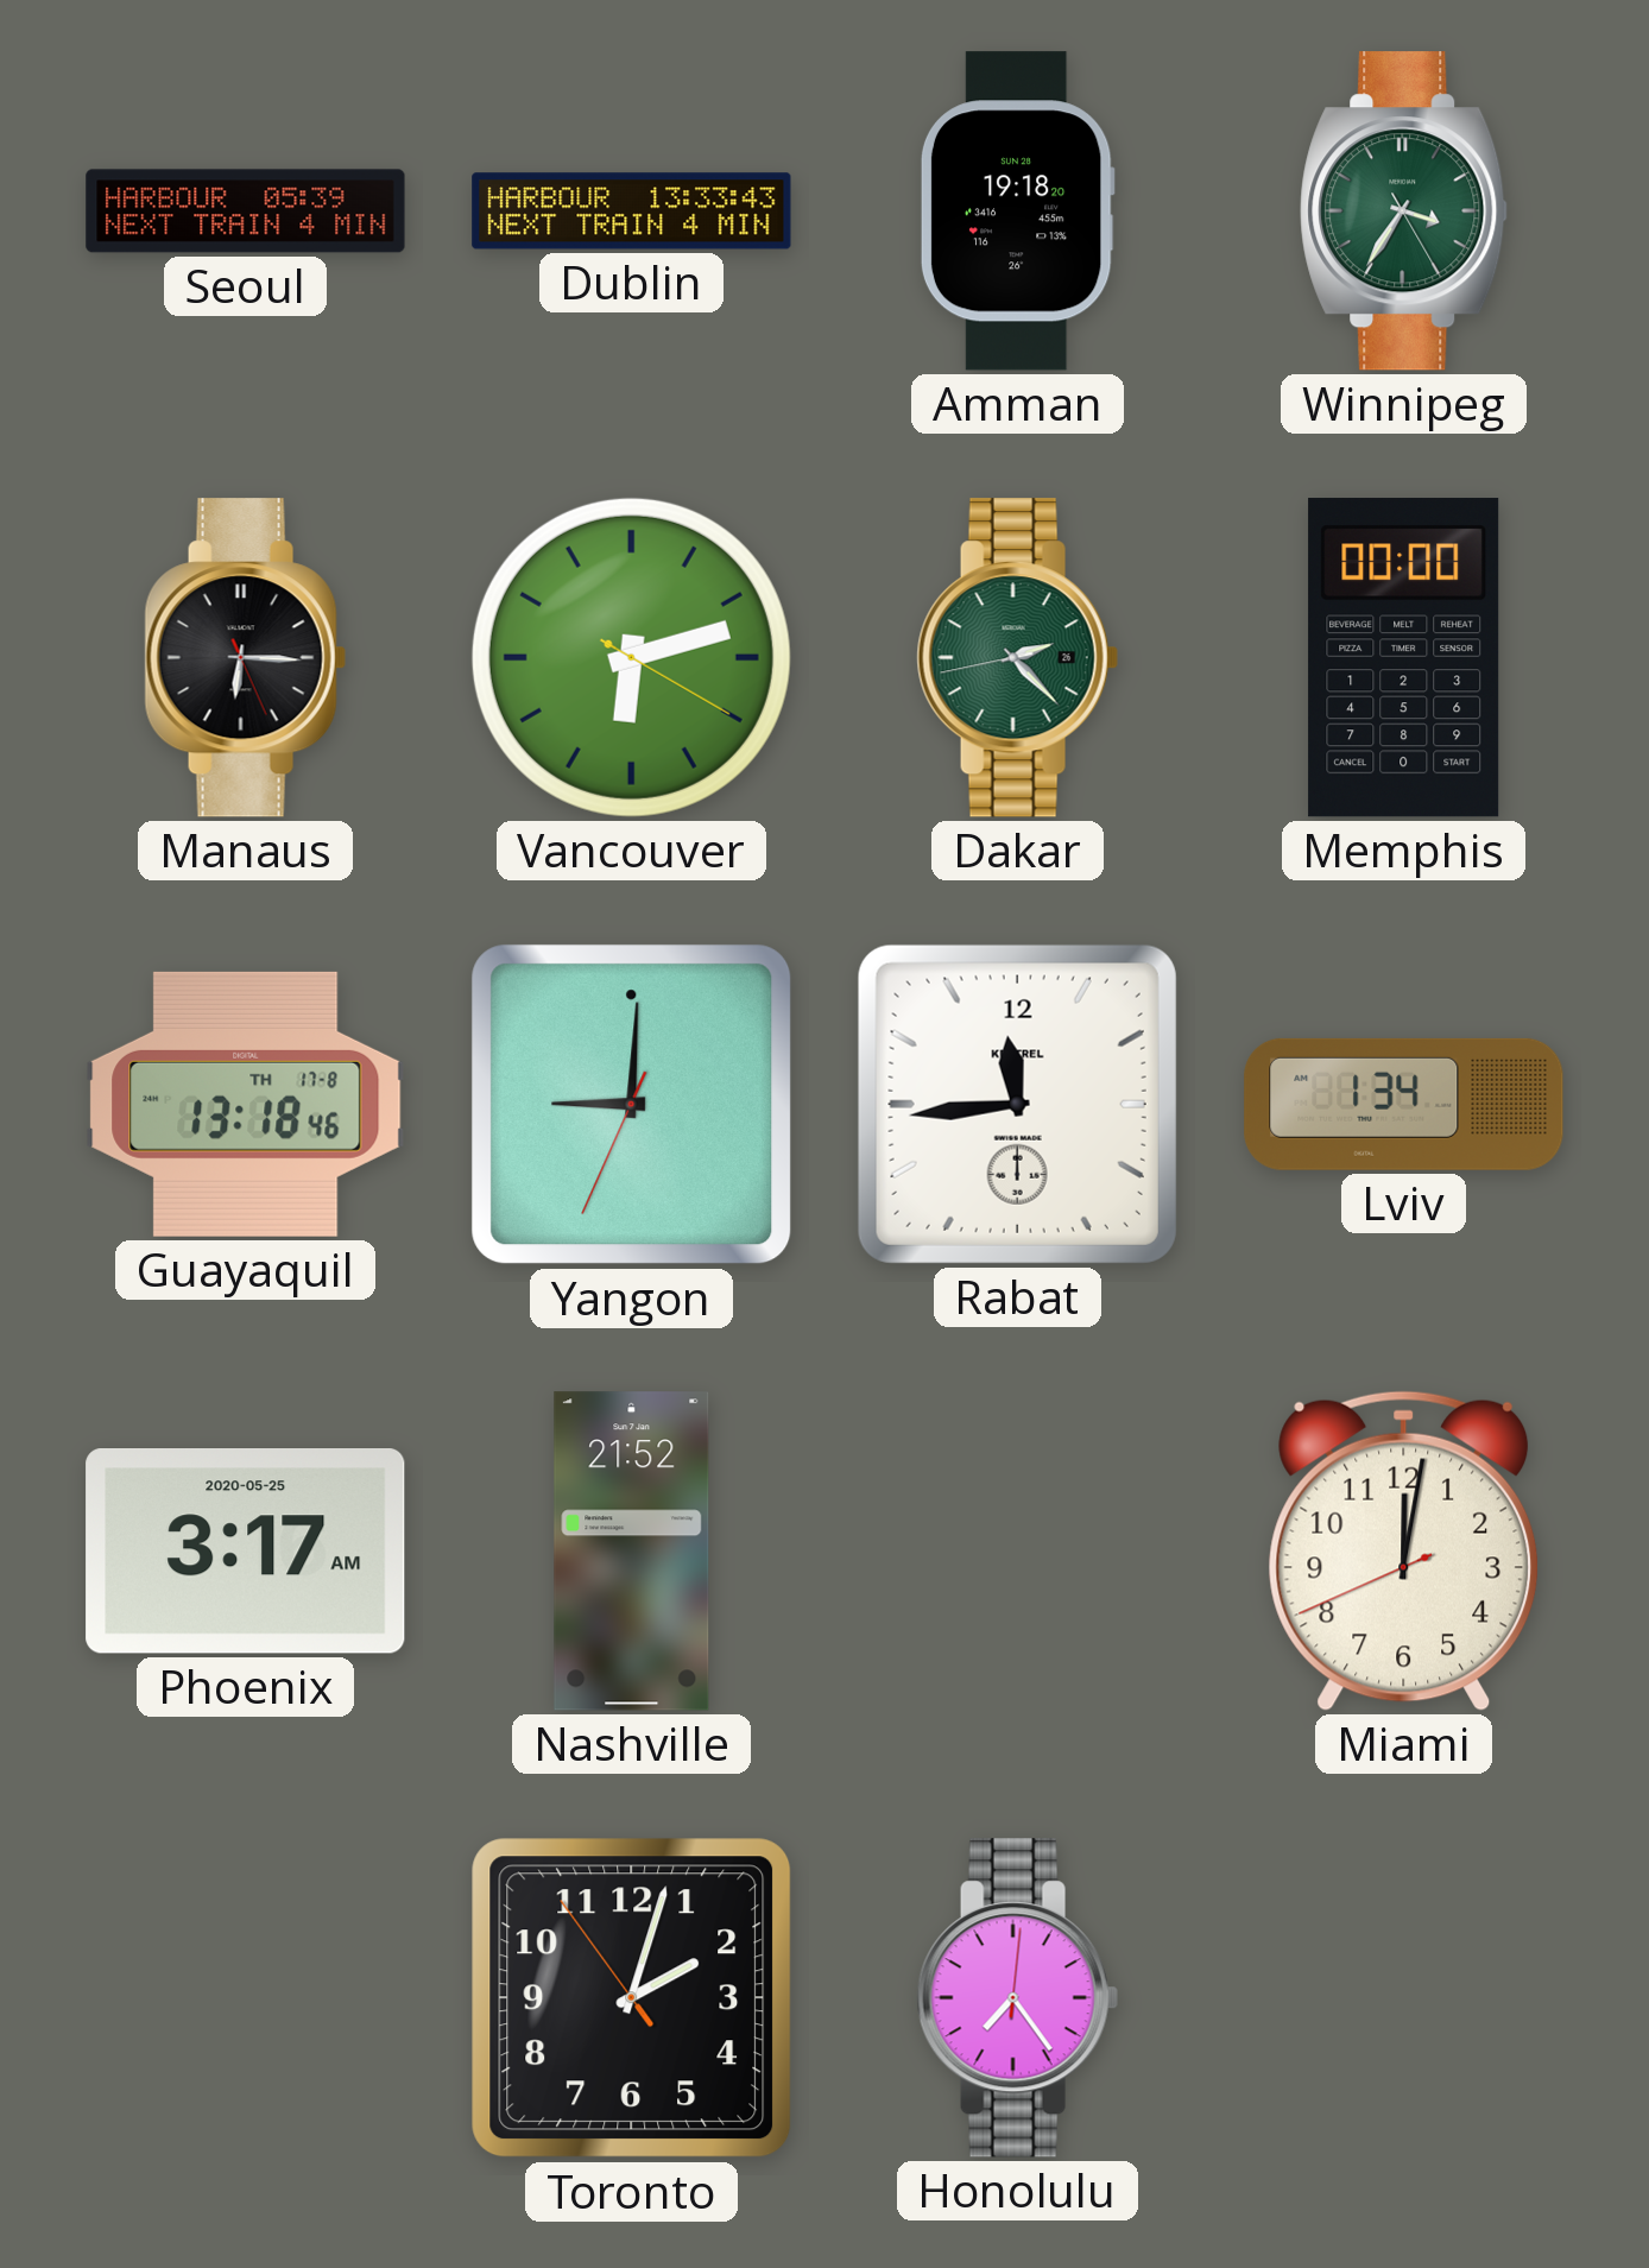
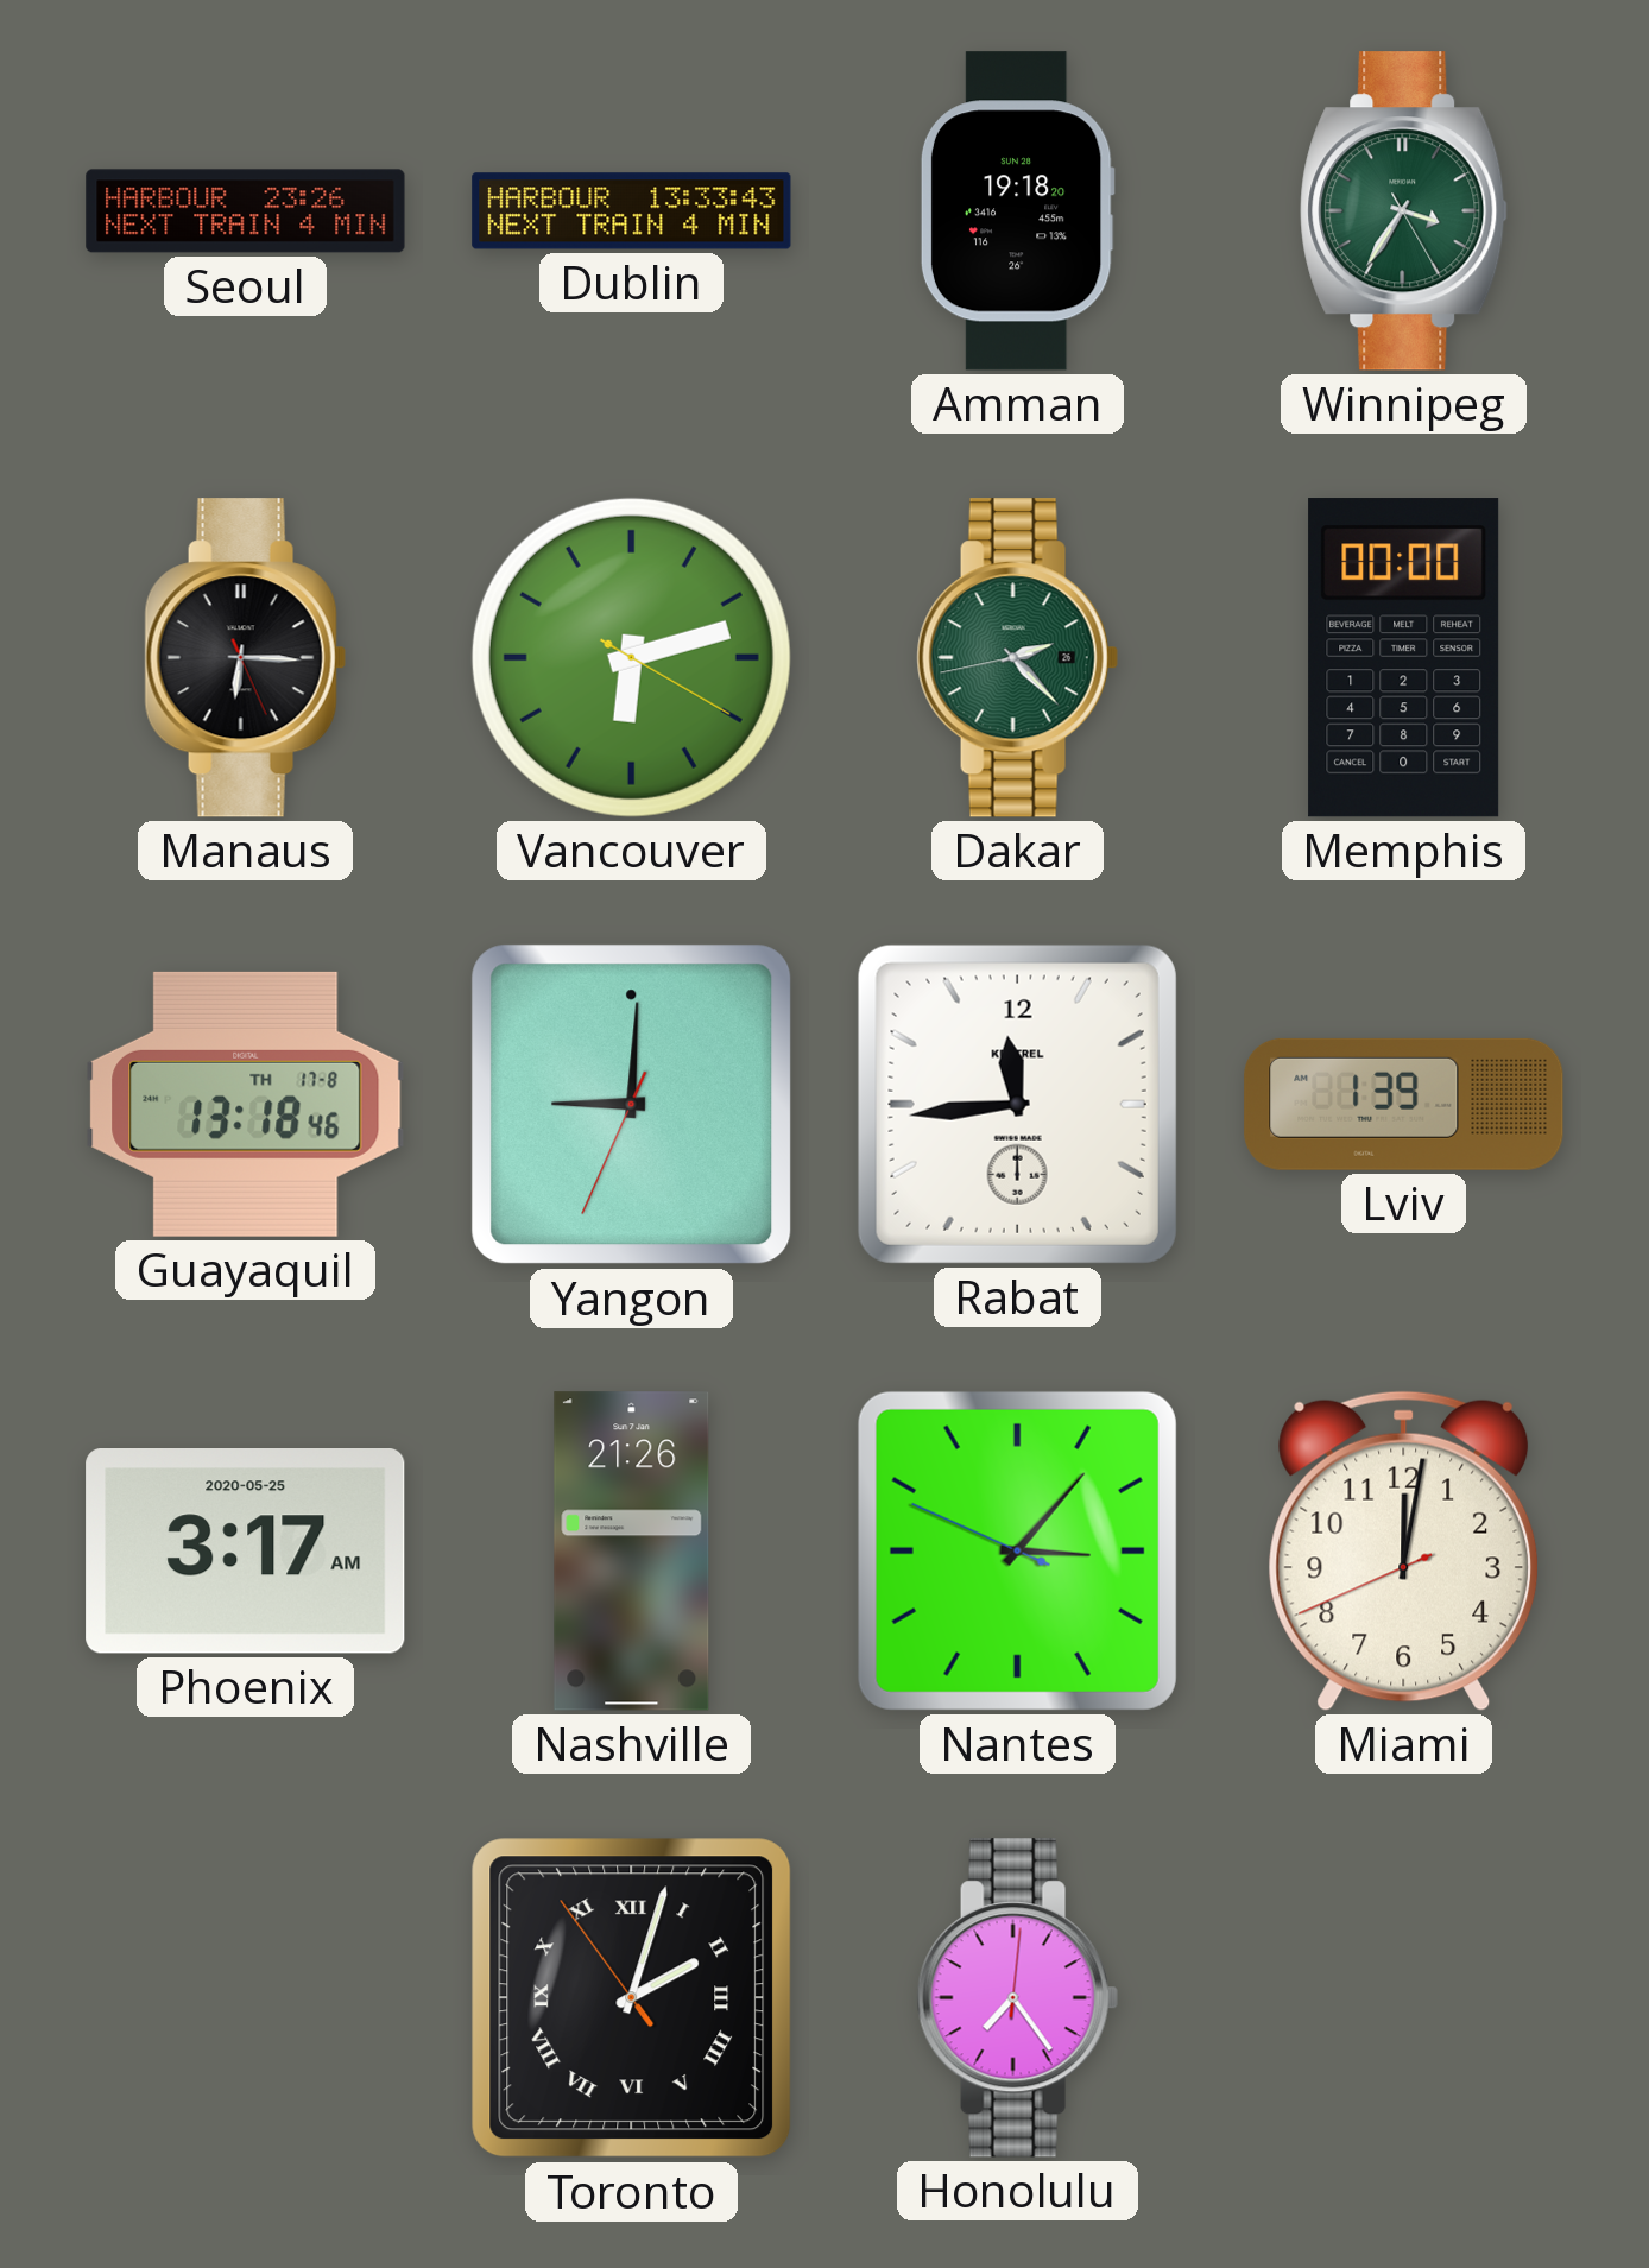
Seoul: 05:39 -> 23:26
Lviv: 1:34 -> 1:39
Nashville: 21:52 -> 21:26
Nantes: none -> 3:06
Toronto numerals: Arabic -> Roman
